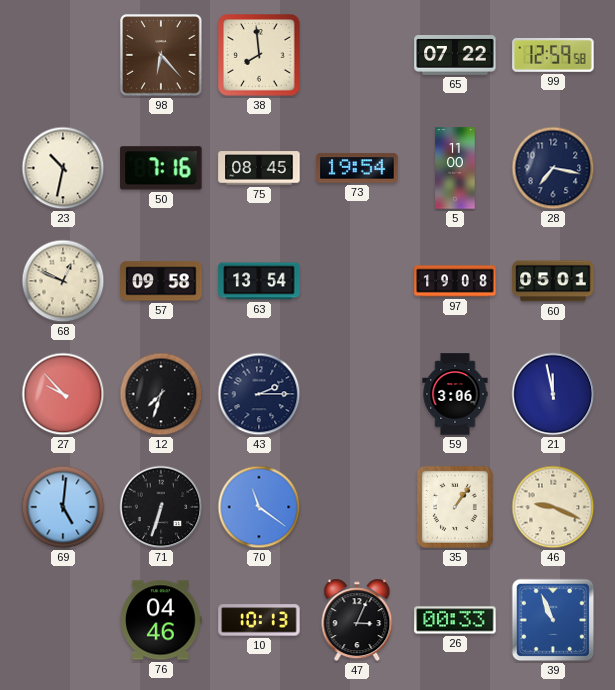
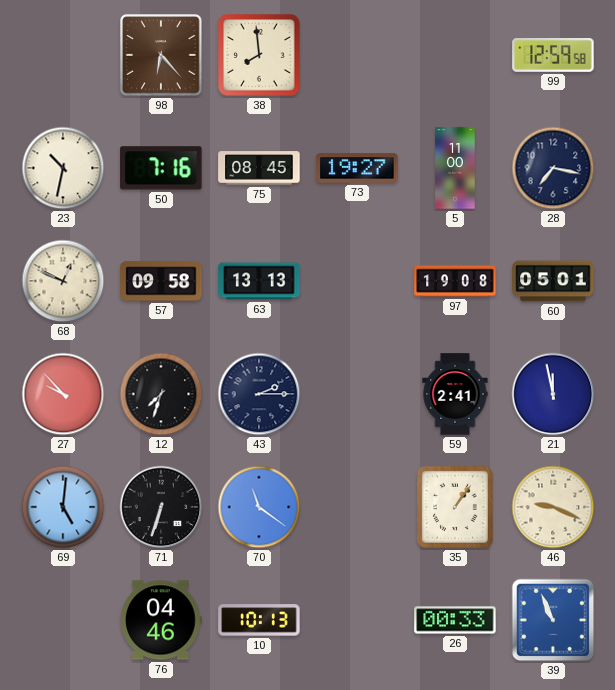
65: 07:22 -> none
73: 19:54 -> 19:27
63: 13:54 -> 13:13
59: 3:06 -> 2:41
47: 3:04 -> none
